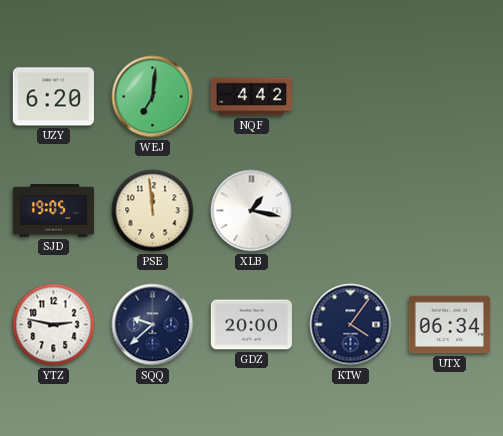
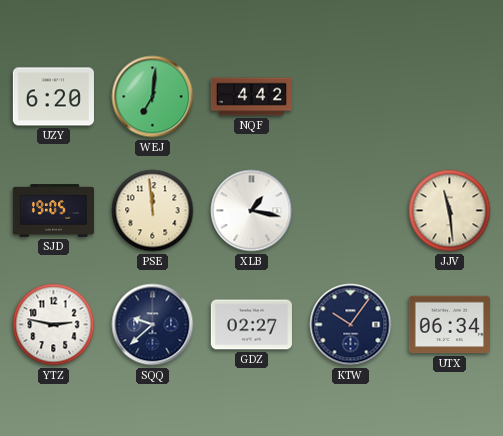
JJV: none -> 11:29
GDZ: 20:00 -> 02:27
KTW: 4:06 -> 10:06
